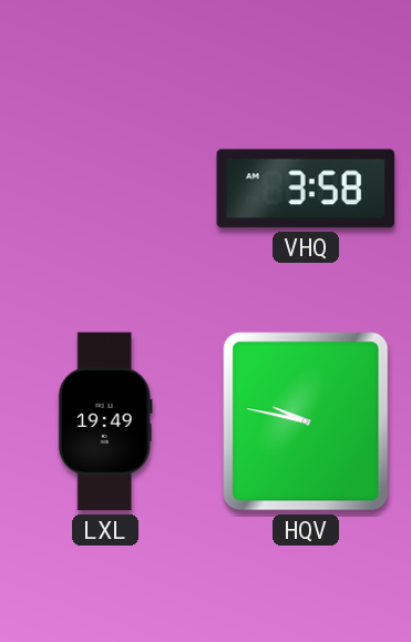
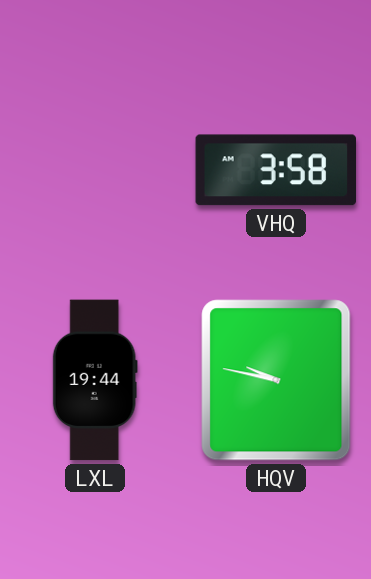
LXL: 19:49 -> 19:44
